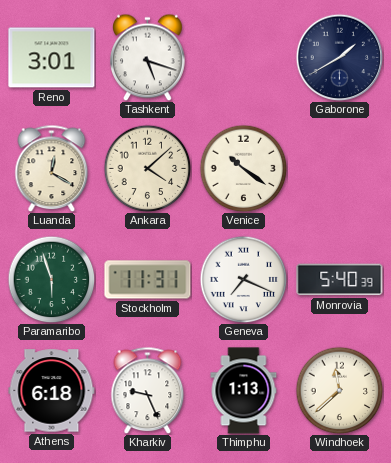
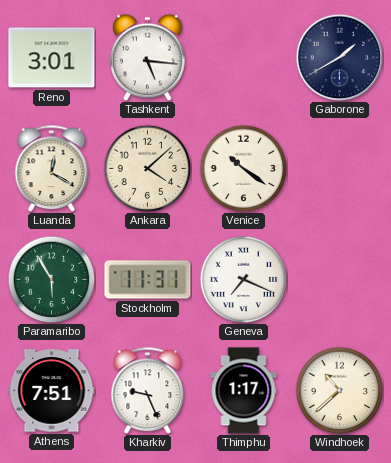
Tashkent: 5:18 -> 5:16
Paramaribo: 5:57 -> 5:55
Monrovia: 5:40 -> none
Athens: 6:18 -> 7:51
Thimphu: 1:13 -> 1:17
Windhoek: 11:38 -> 10:38
